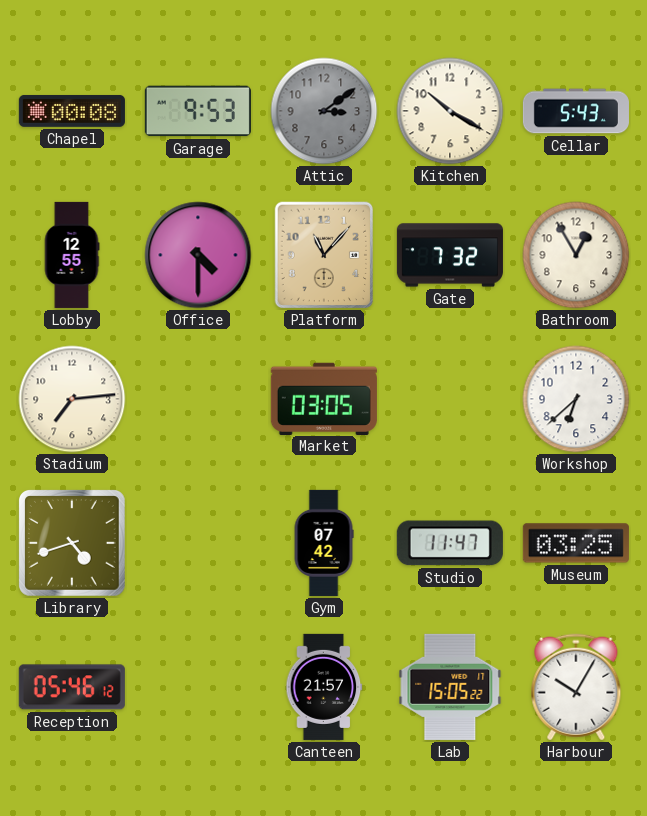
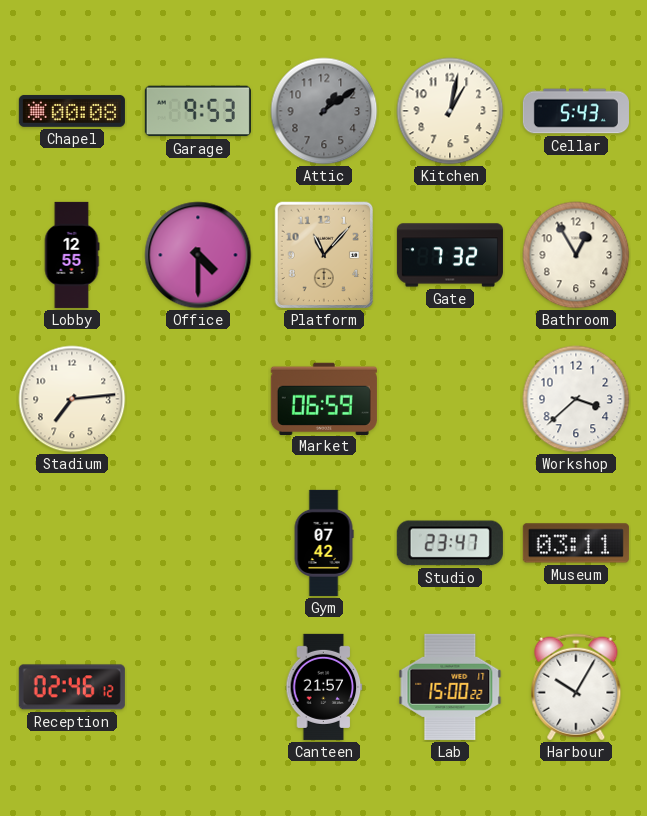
Attic: 3:09 -> 1:09
Kitchen: 10:20 -> 1:02
Market: 03:05 -> 06:59
Workshop: 6:38 -> 3:38
Library: 4:42 -> none
Studio: 11:47 -> 23:47
Museum: 03:25 -> 03:11
Reception: 05:46 -> 02:46
Lab: 15:05 -> 15:00
